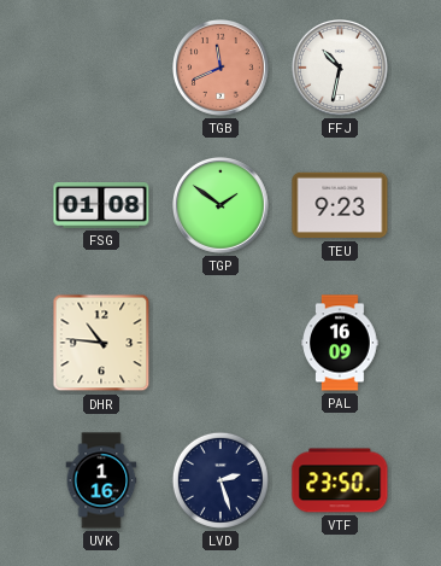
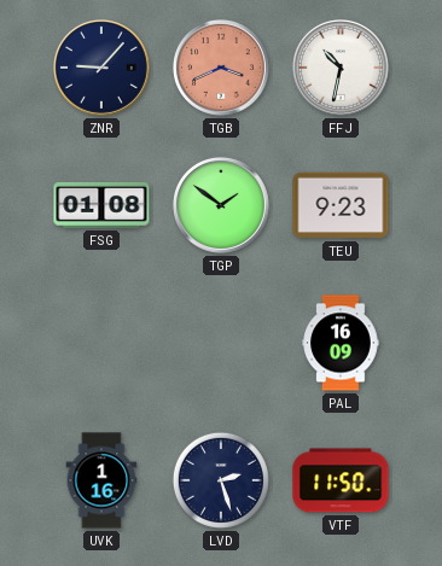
ZNR: none -> 9:07
TGB: 11:41 -> 3:41
DHR: 10:46 -> none
VTF: 23:50 -> 11:50
